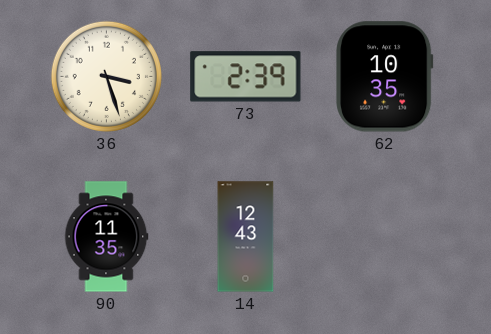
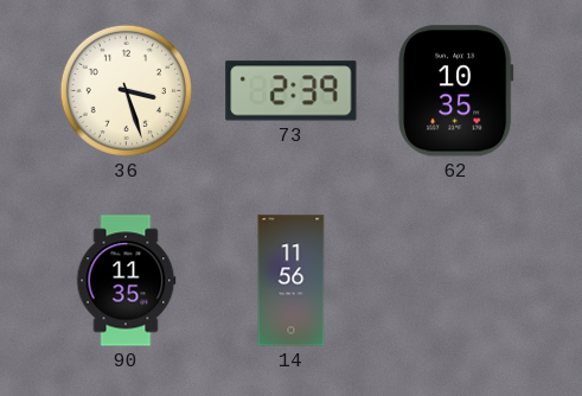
14: 12:43 -> 11:56
